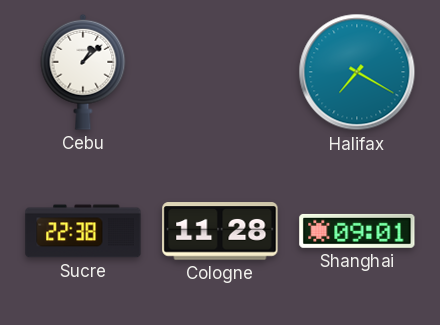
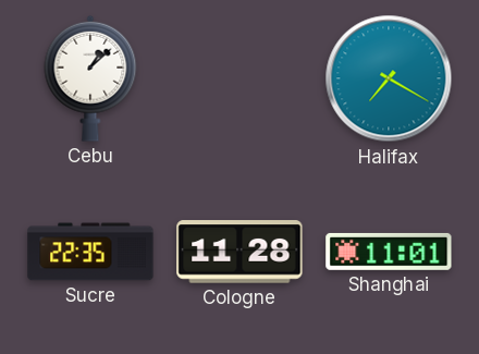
Sucre: 22:38 -> 22:35
Shanghai: 09:01 -> 11:01
